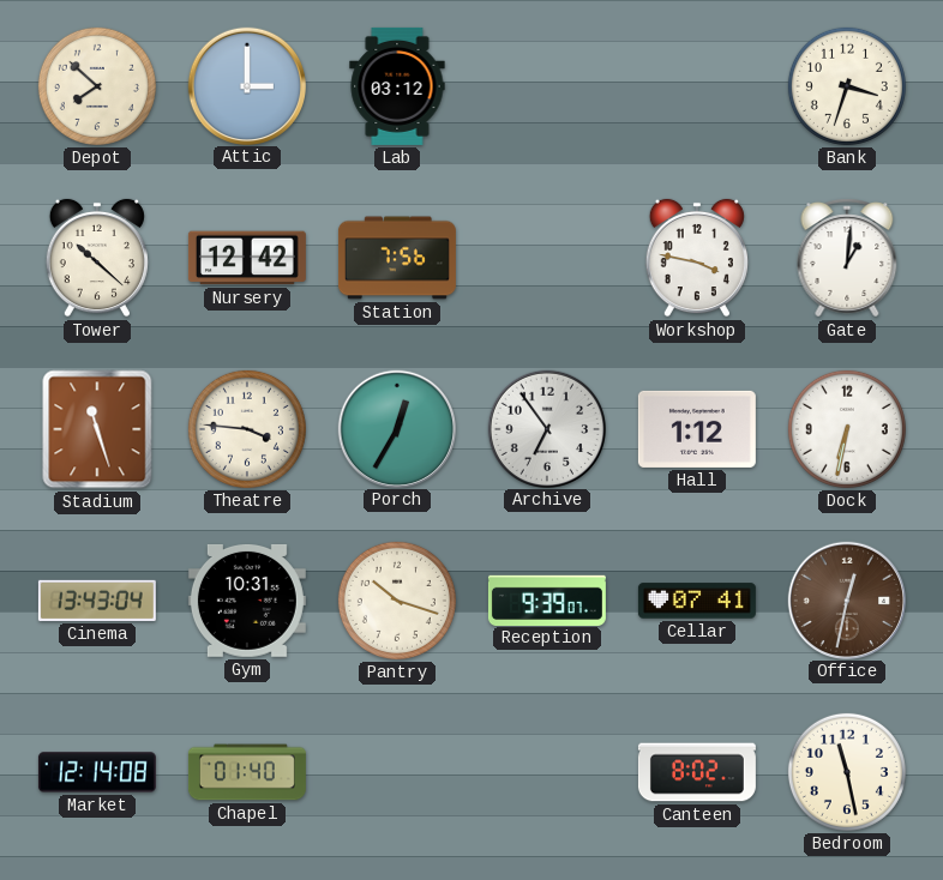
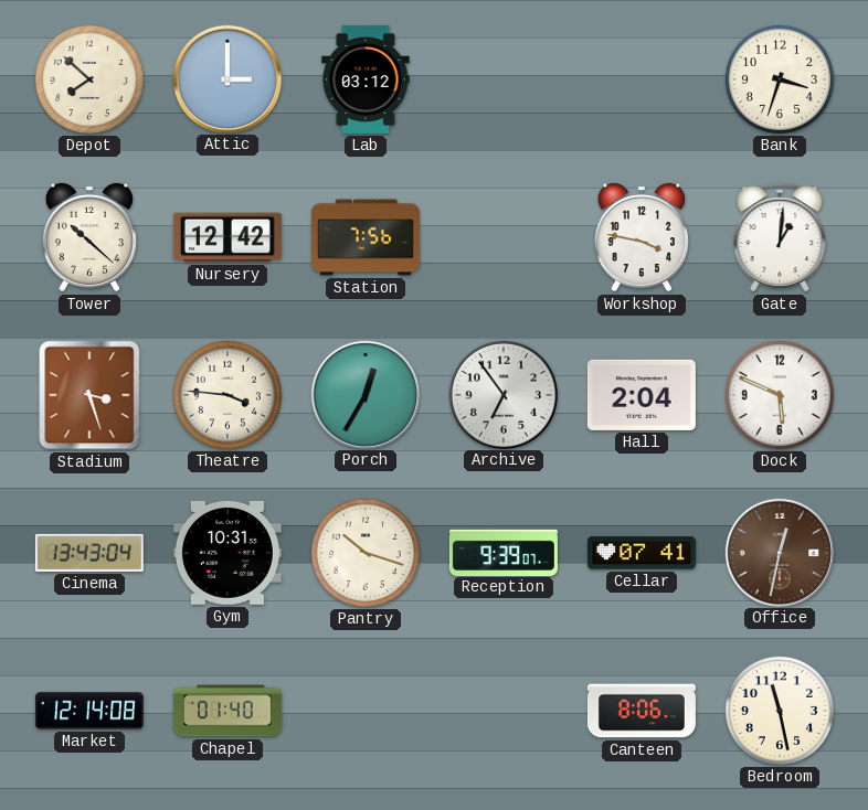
Stadium: 11:27 -> 3:27
Hall: 1:12 -> 2:04
Dock: 6:32 -> 5:49
Canteen: 8:02 -> 8:06
